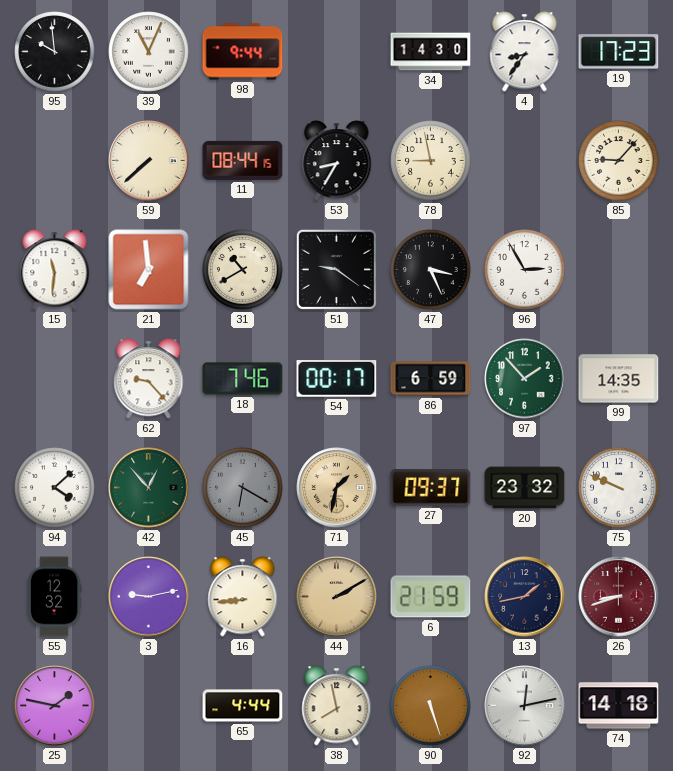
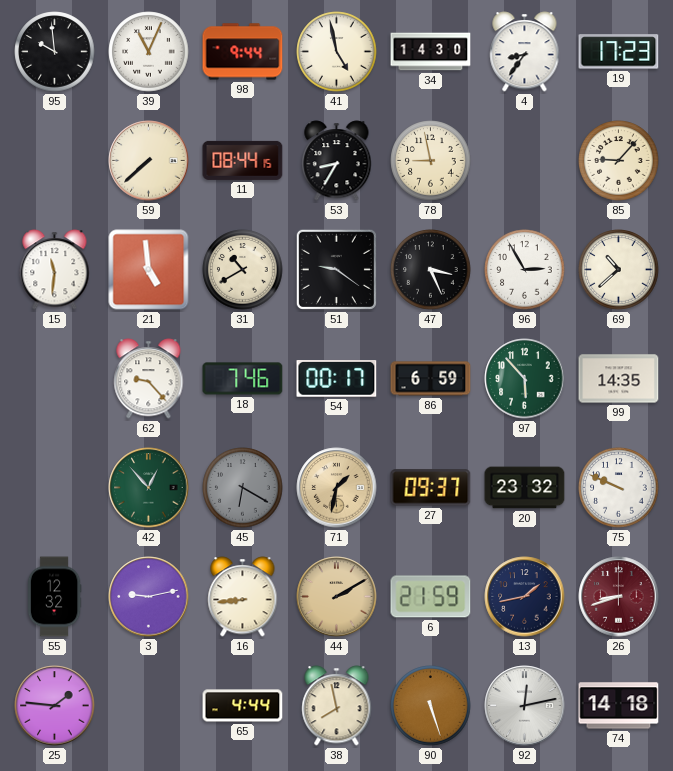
41: none -> 4:58
21: 6:59 -> 4:59
69: none -> 10:38
97: 1:53 -> 5:53
94: 4:08 -> none
25: 1:47 -> 1:46
